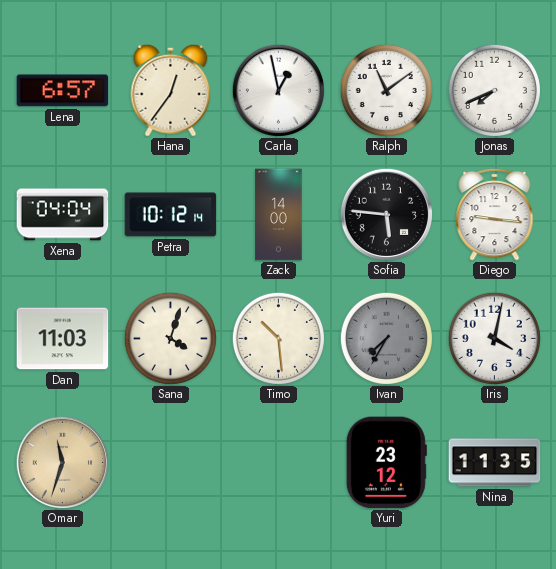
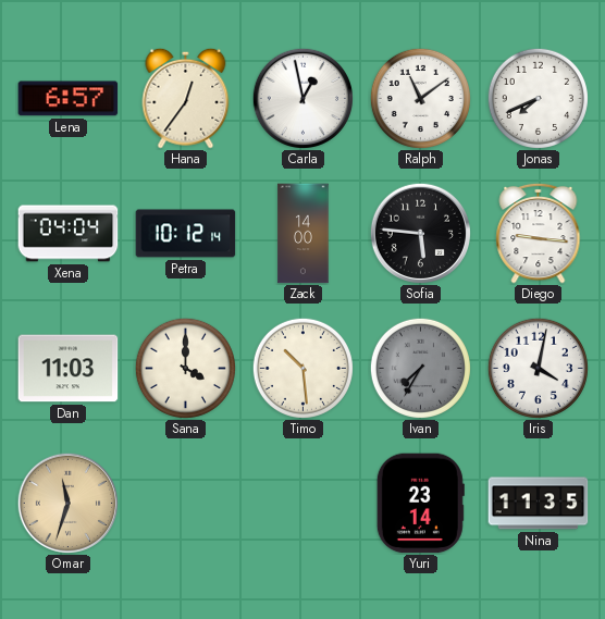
Sana: 4:03 -> 4:00
Yuri: 23:12 -> 23:14
